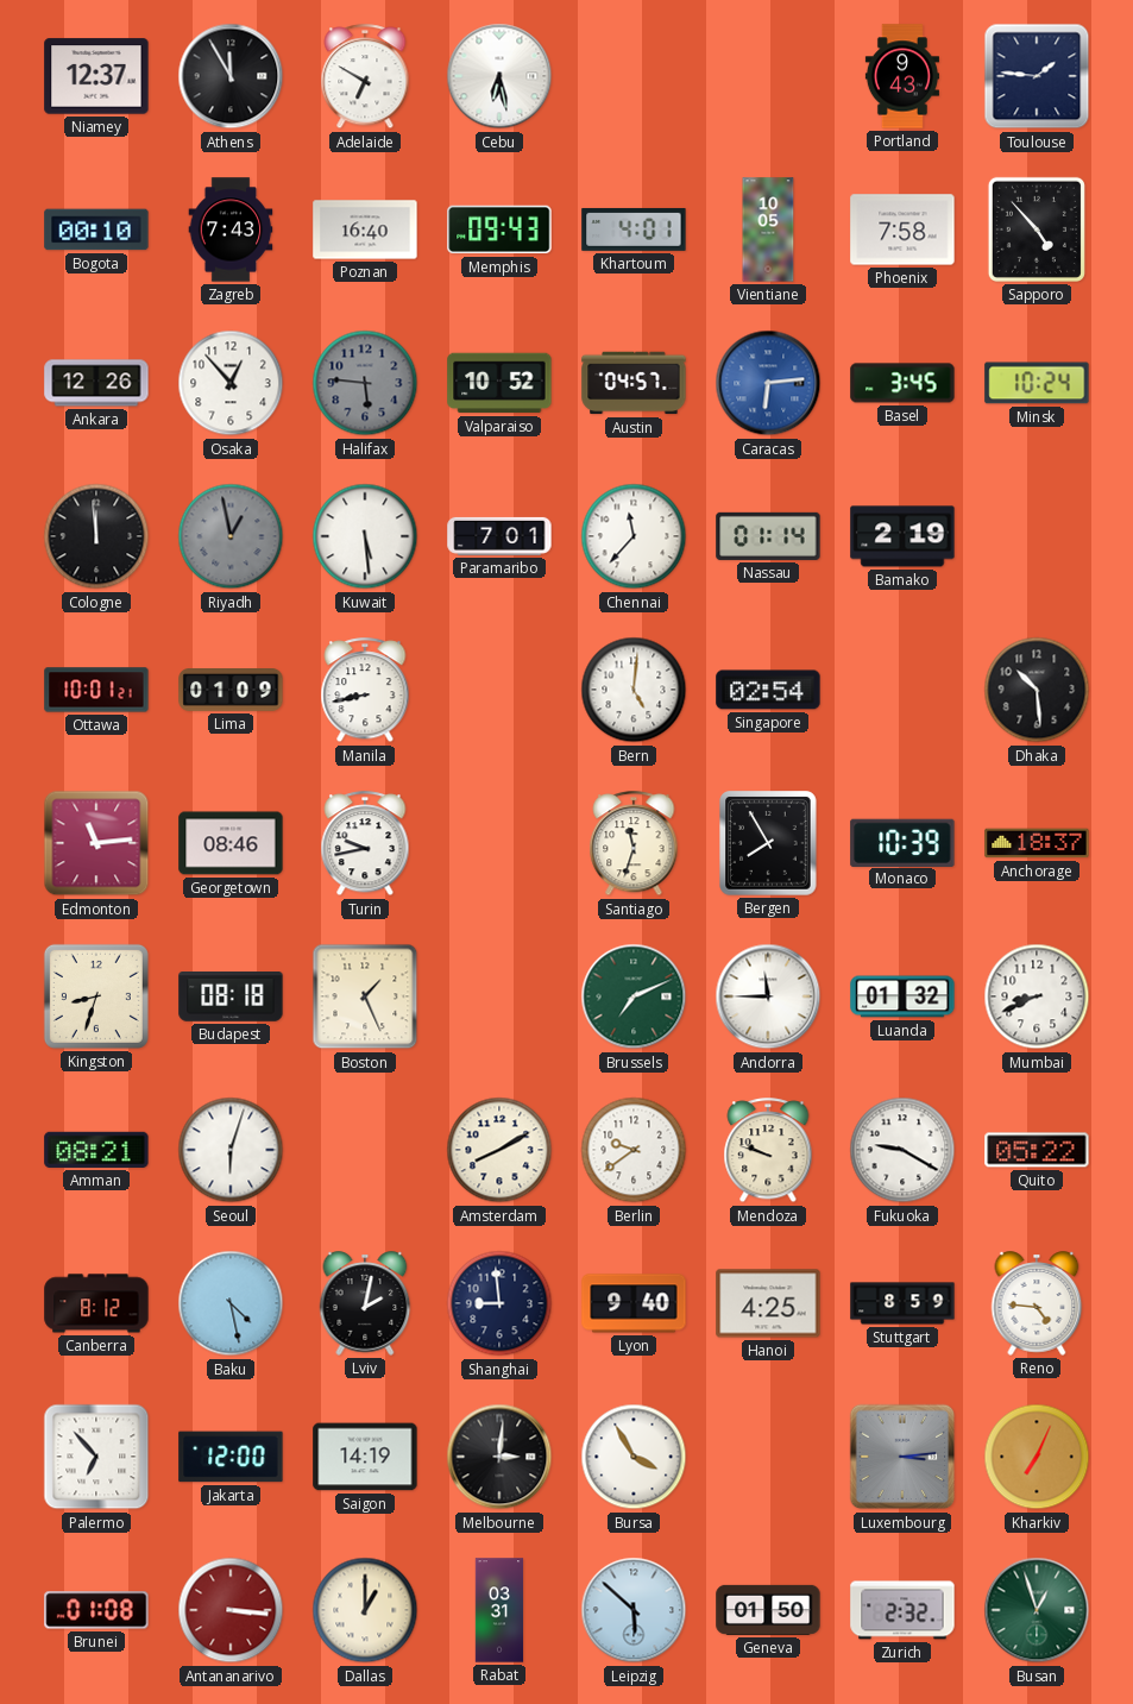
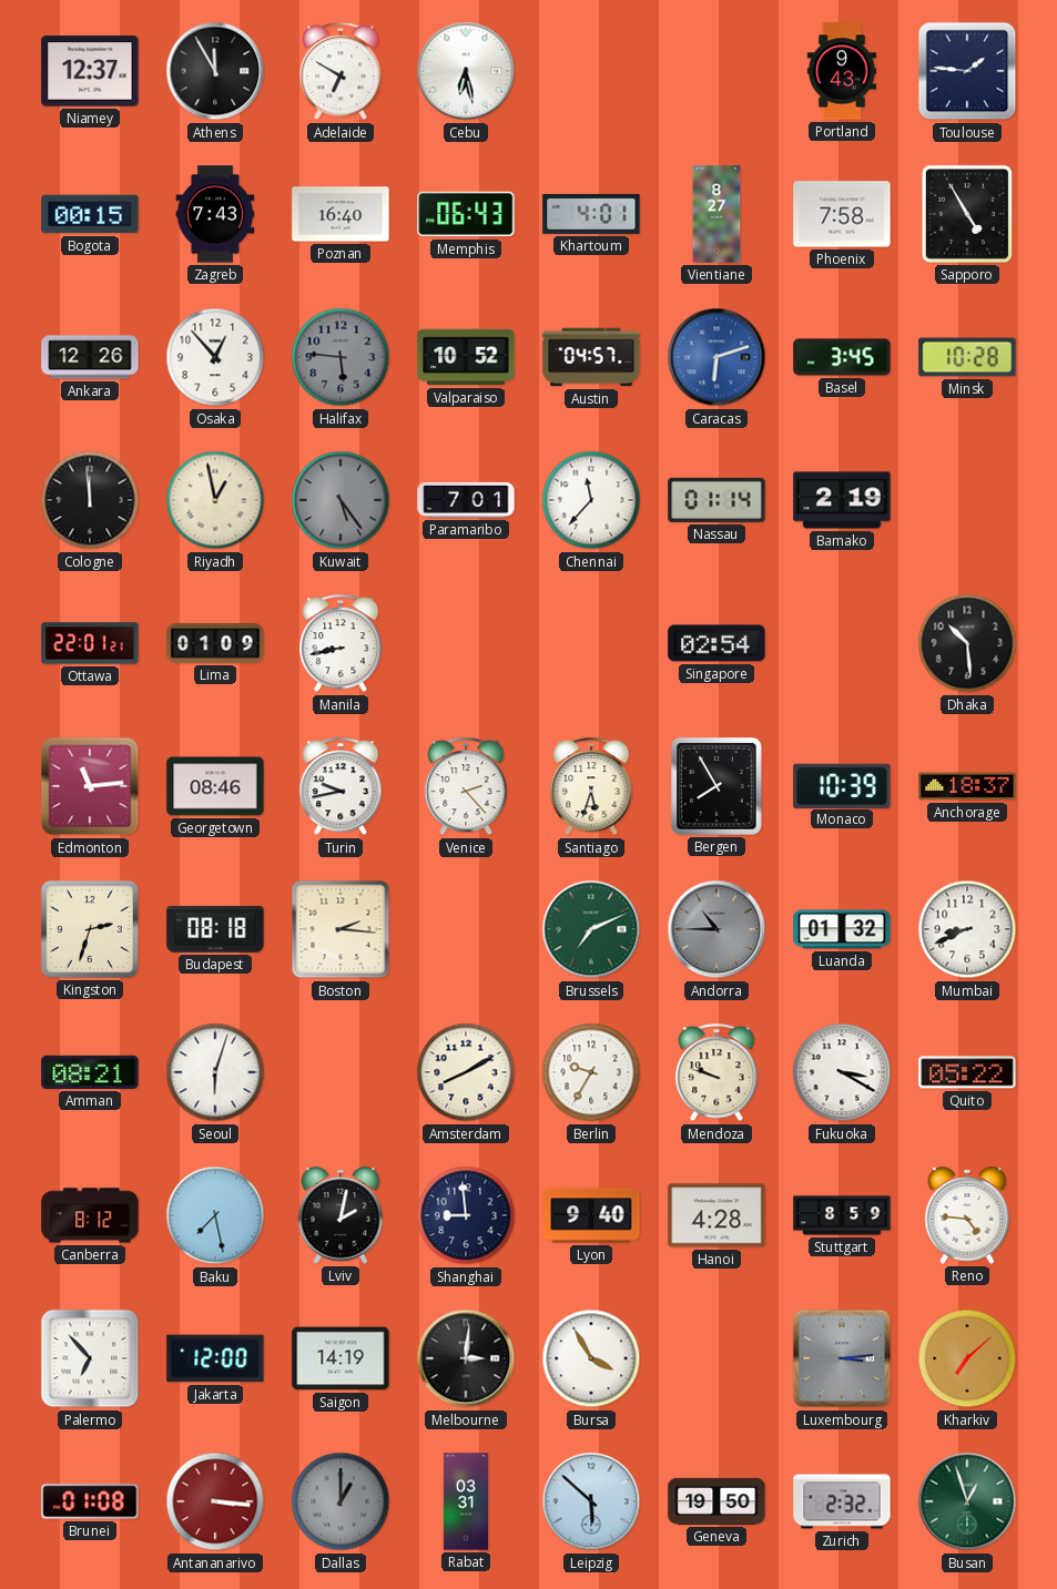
Bogota: 00:10 -> 00:15
Memphis: 09:43 -> 06:43
Vientiane: 10:05 -> 8:27
Sapporo: 4:53 -> 4:55
Caracas: 6:14 -> 6:12
Minsk: 10:24 -> 10:28
Riyadh dial: grey -> cream
Kuwait: 5:29 -> 5:24
Kuwait dial: white -> grey
Ottawa: 10:01 -> 22:01
Bern: 5:01 -> none
Venice: none -> 2:23
Santiago: 11:33 -> 5:33
Kingston: 8:33 -> 2:33
Boston: 1:26 -> 2:16
Andorra: 11:45 -> 10:45
Andorra dial: white -> grey
Berlin: 9:39 -> 9:35
Fukuoka: 9:20 -> 3:20
Baku: 4:28 -> 7:28
Hanoi: 4:25 -> 4:28
Kharkiv: 7:04 -> 7:08
Dallas dial: cream -> grey
Geneva: 01:50 -> 19:50
